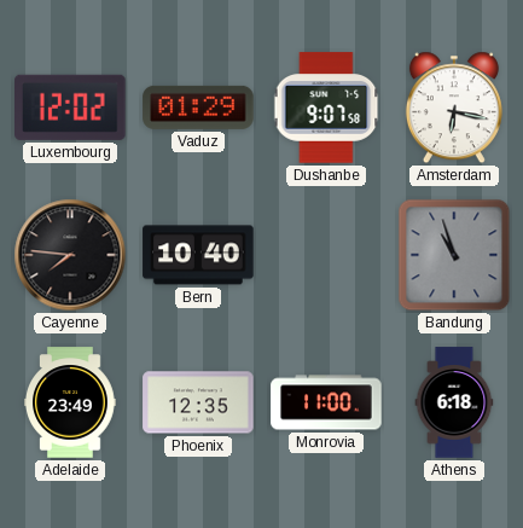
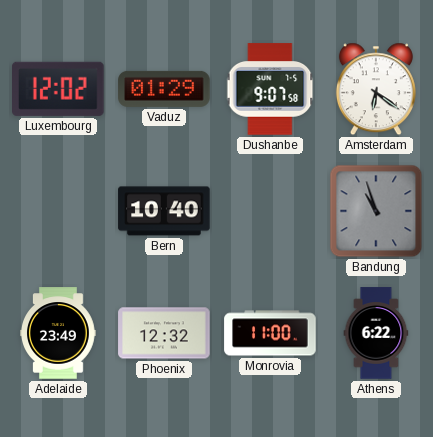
Amsterdam: 6:17 -> 6:21
Cayenne: 7:46 -> none
Phoenix: 12:35 -> 12:32
Athens: 6:18 -> 6:22
